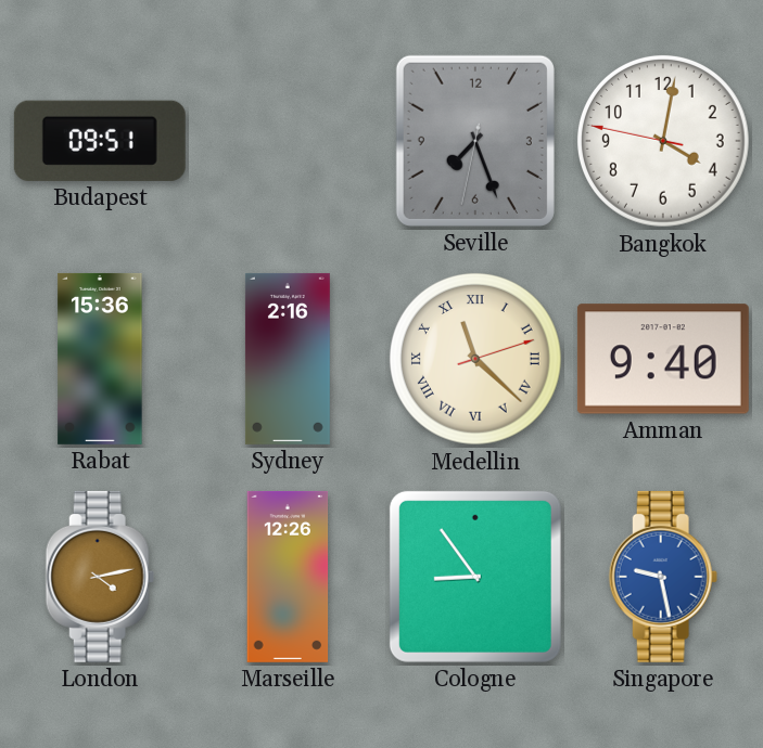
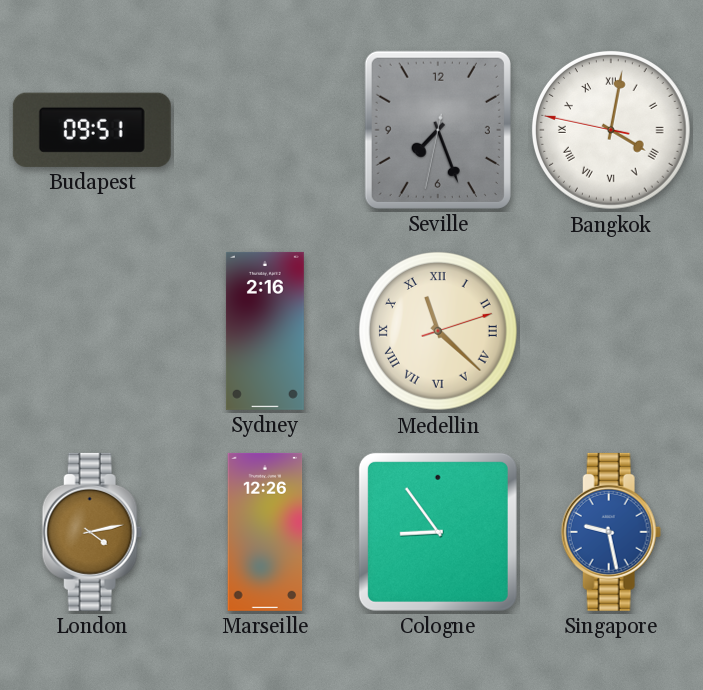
Bangkok numerals: Arabic -> Roman
Rabat: 15:36 -> none
Amman: 9:40 -> none
